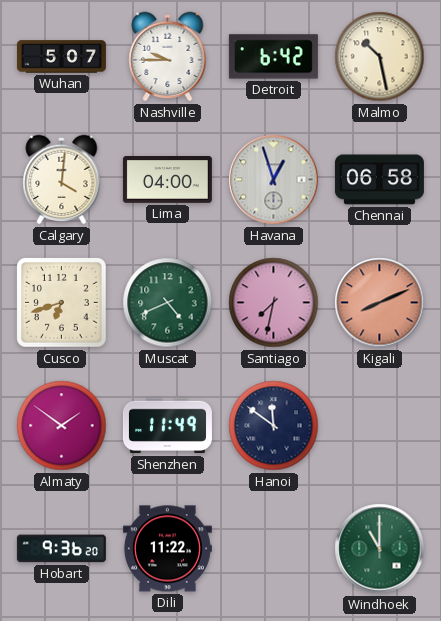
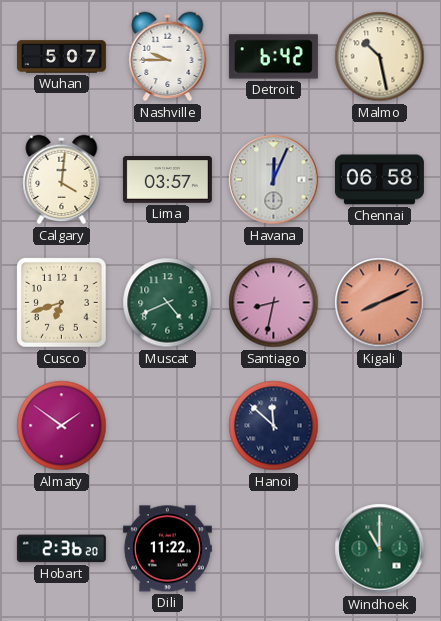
Lima: 04:00 -> 03:57
Havana: 12:57 -> 12:04
Santiago: 7:32 -> 8:32
Shenzhen: 11:49 -> none
Hanoi: 11:51 -> 11:52
Hobart: 9:36 -> 2:36
